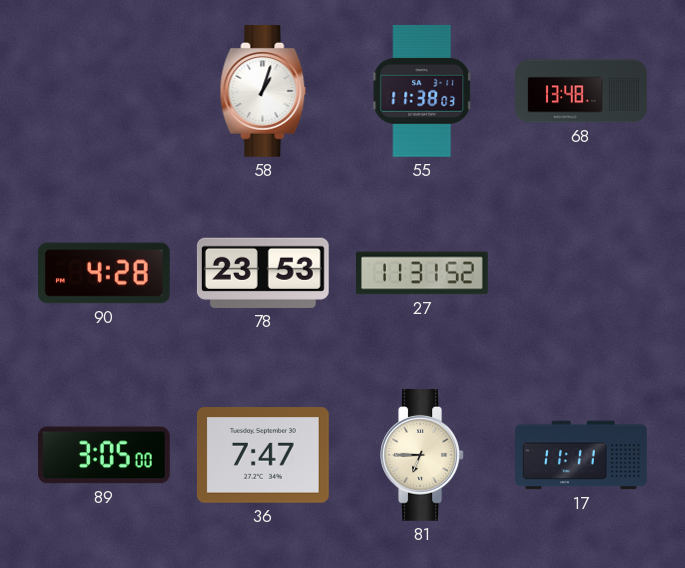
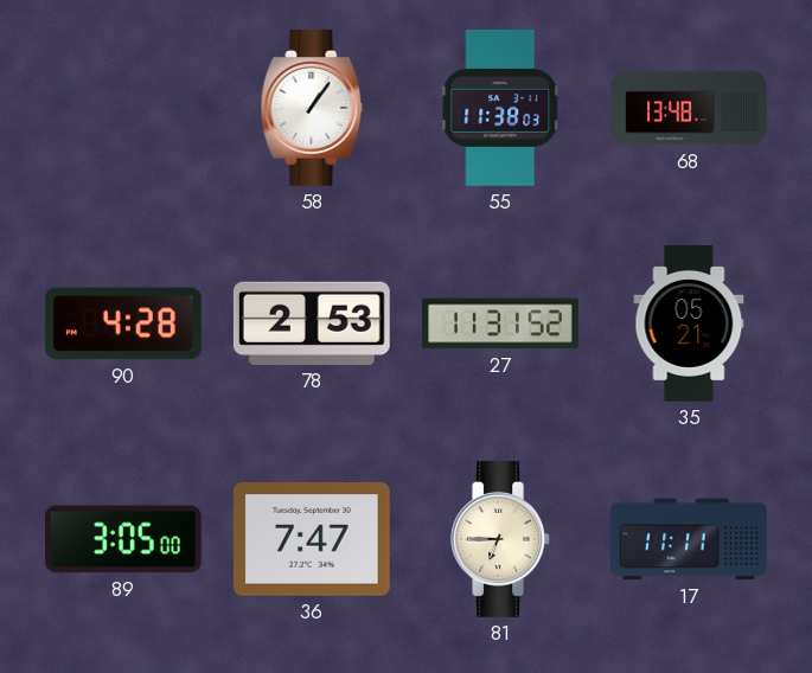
58: 1:03 -> 1:06
78: 23:53 -> 2:53
35: none -> 05:21
